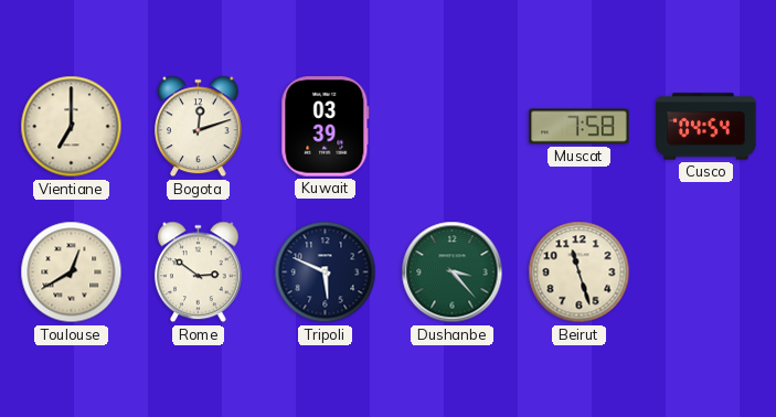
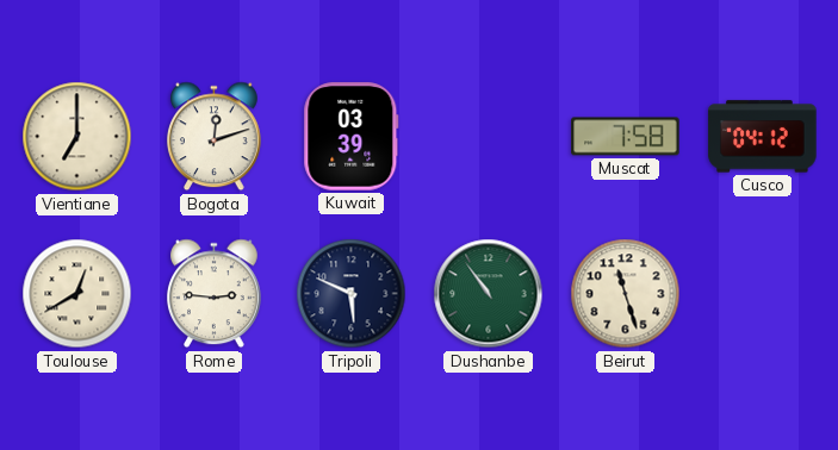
Cusco: 04:54 -> 04:12
Rome: 2:51 -> 2:46
Dushanbe: 3:23 -> 10:54
